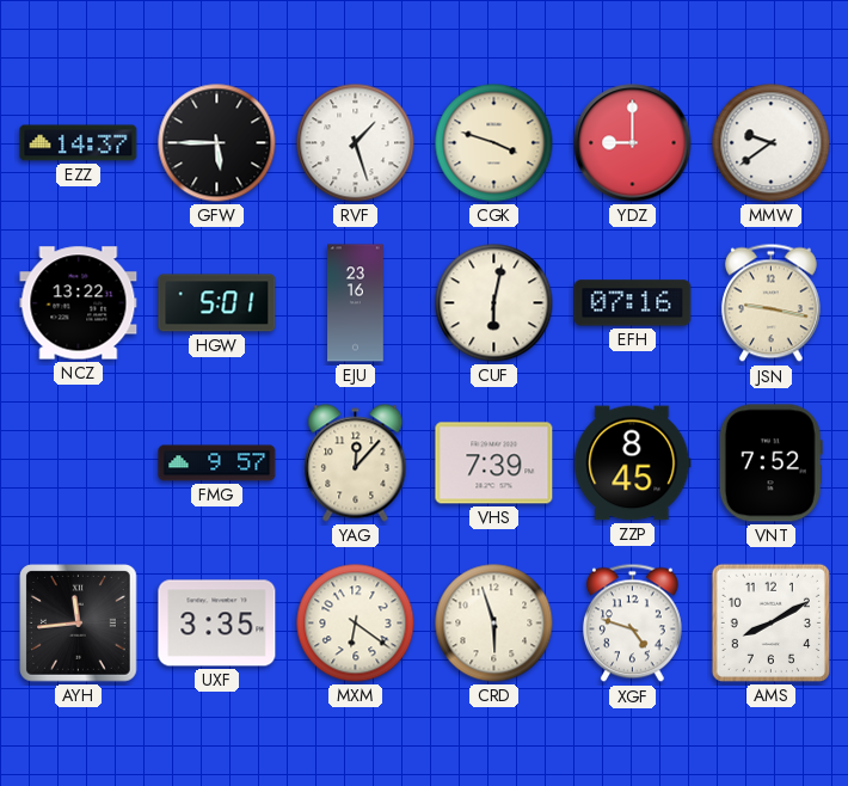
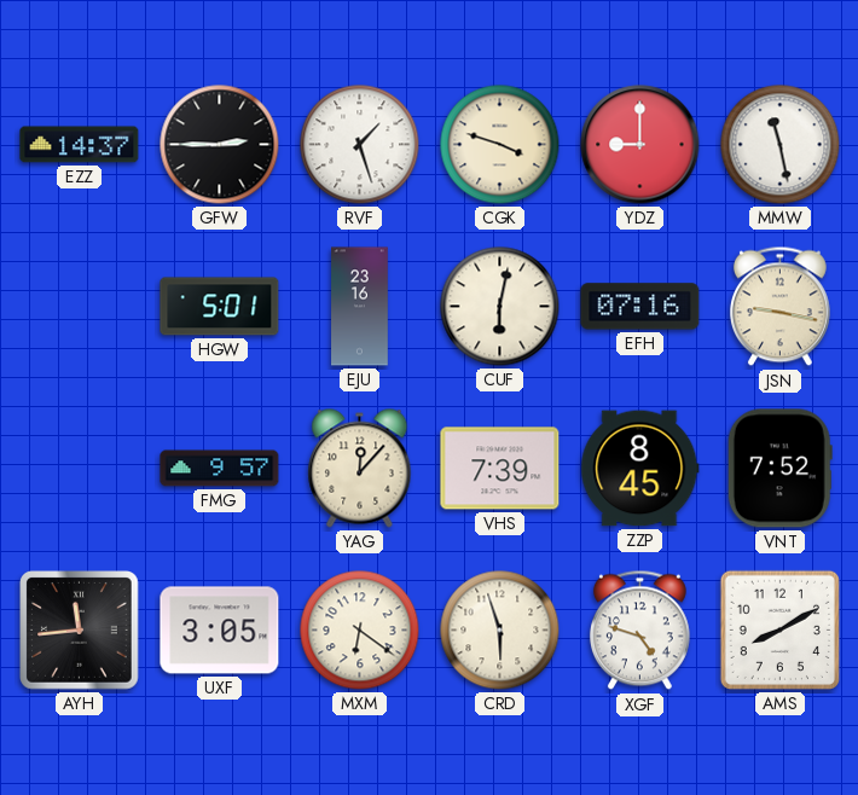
GFW: 5:45 -> 2:45
MMW: 9:39 -> 11:28
NCZ: 13:22 -> none
UXF: 3:35 -> 3:05
